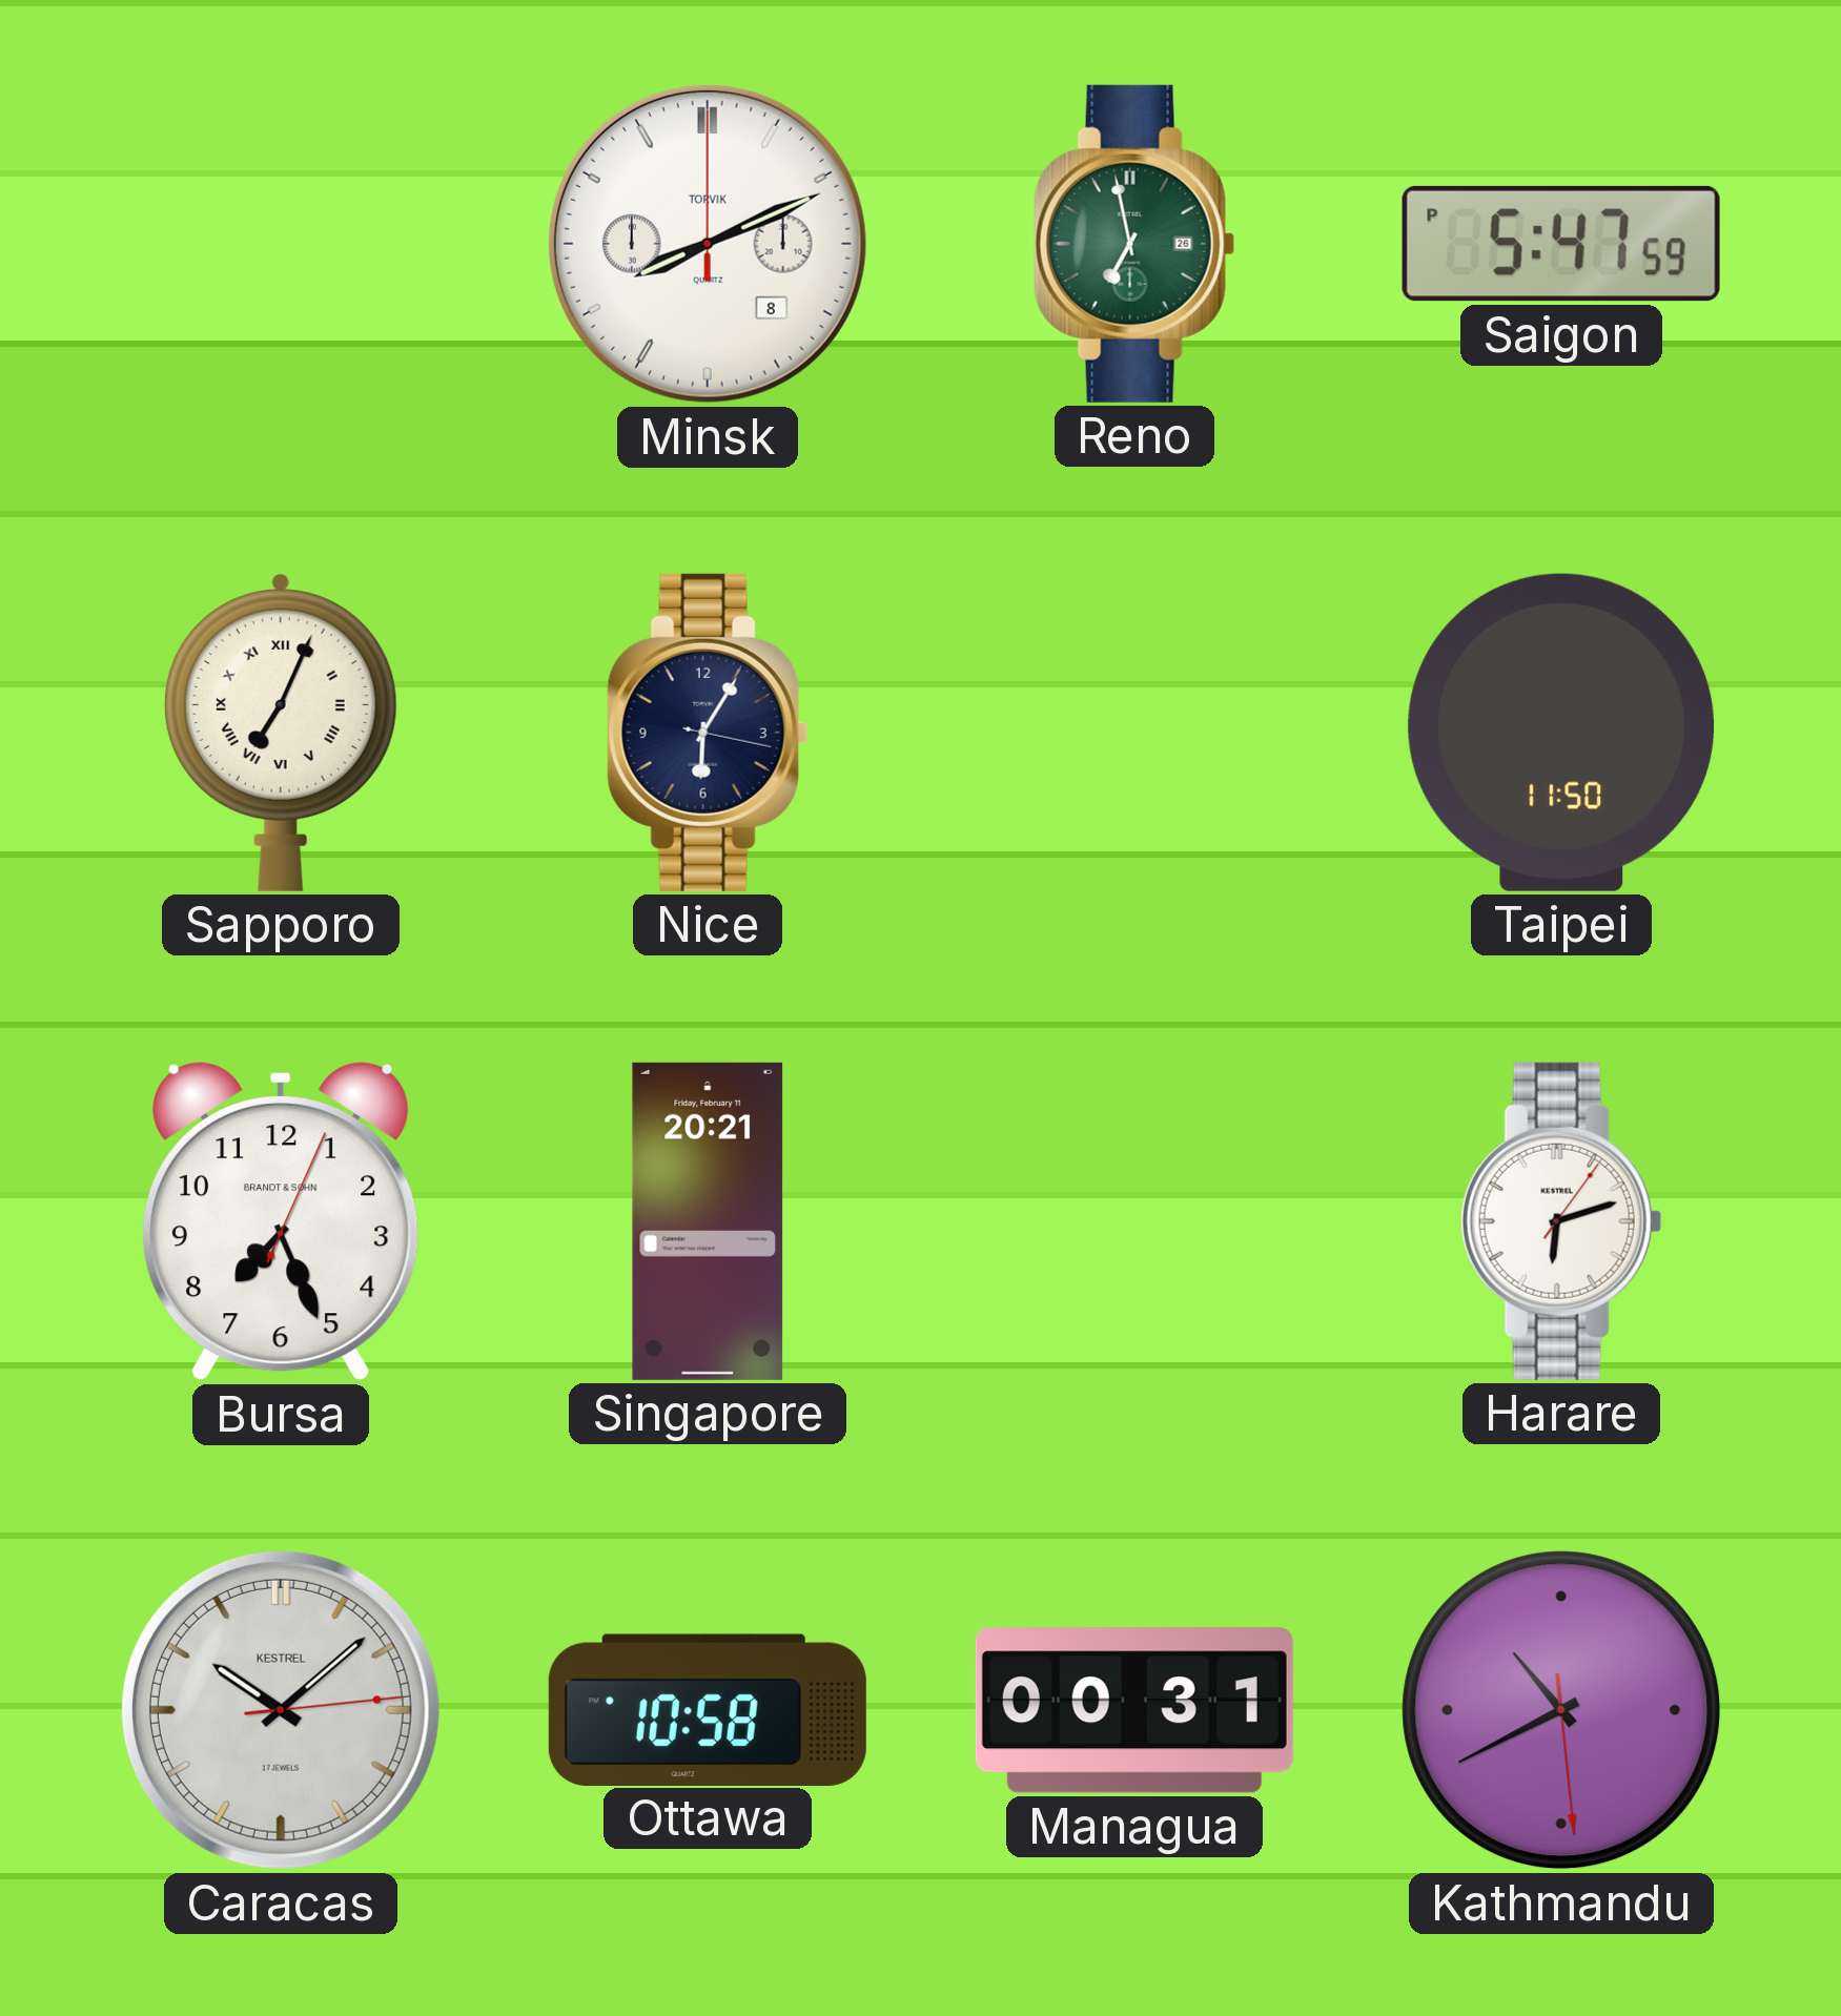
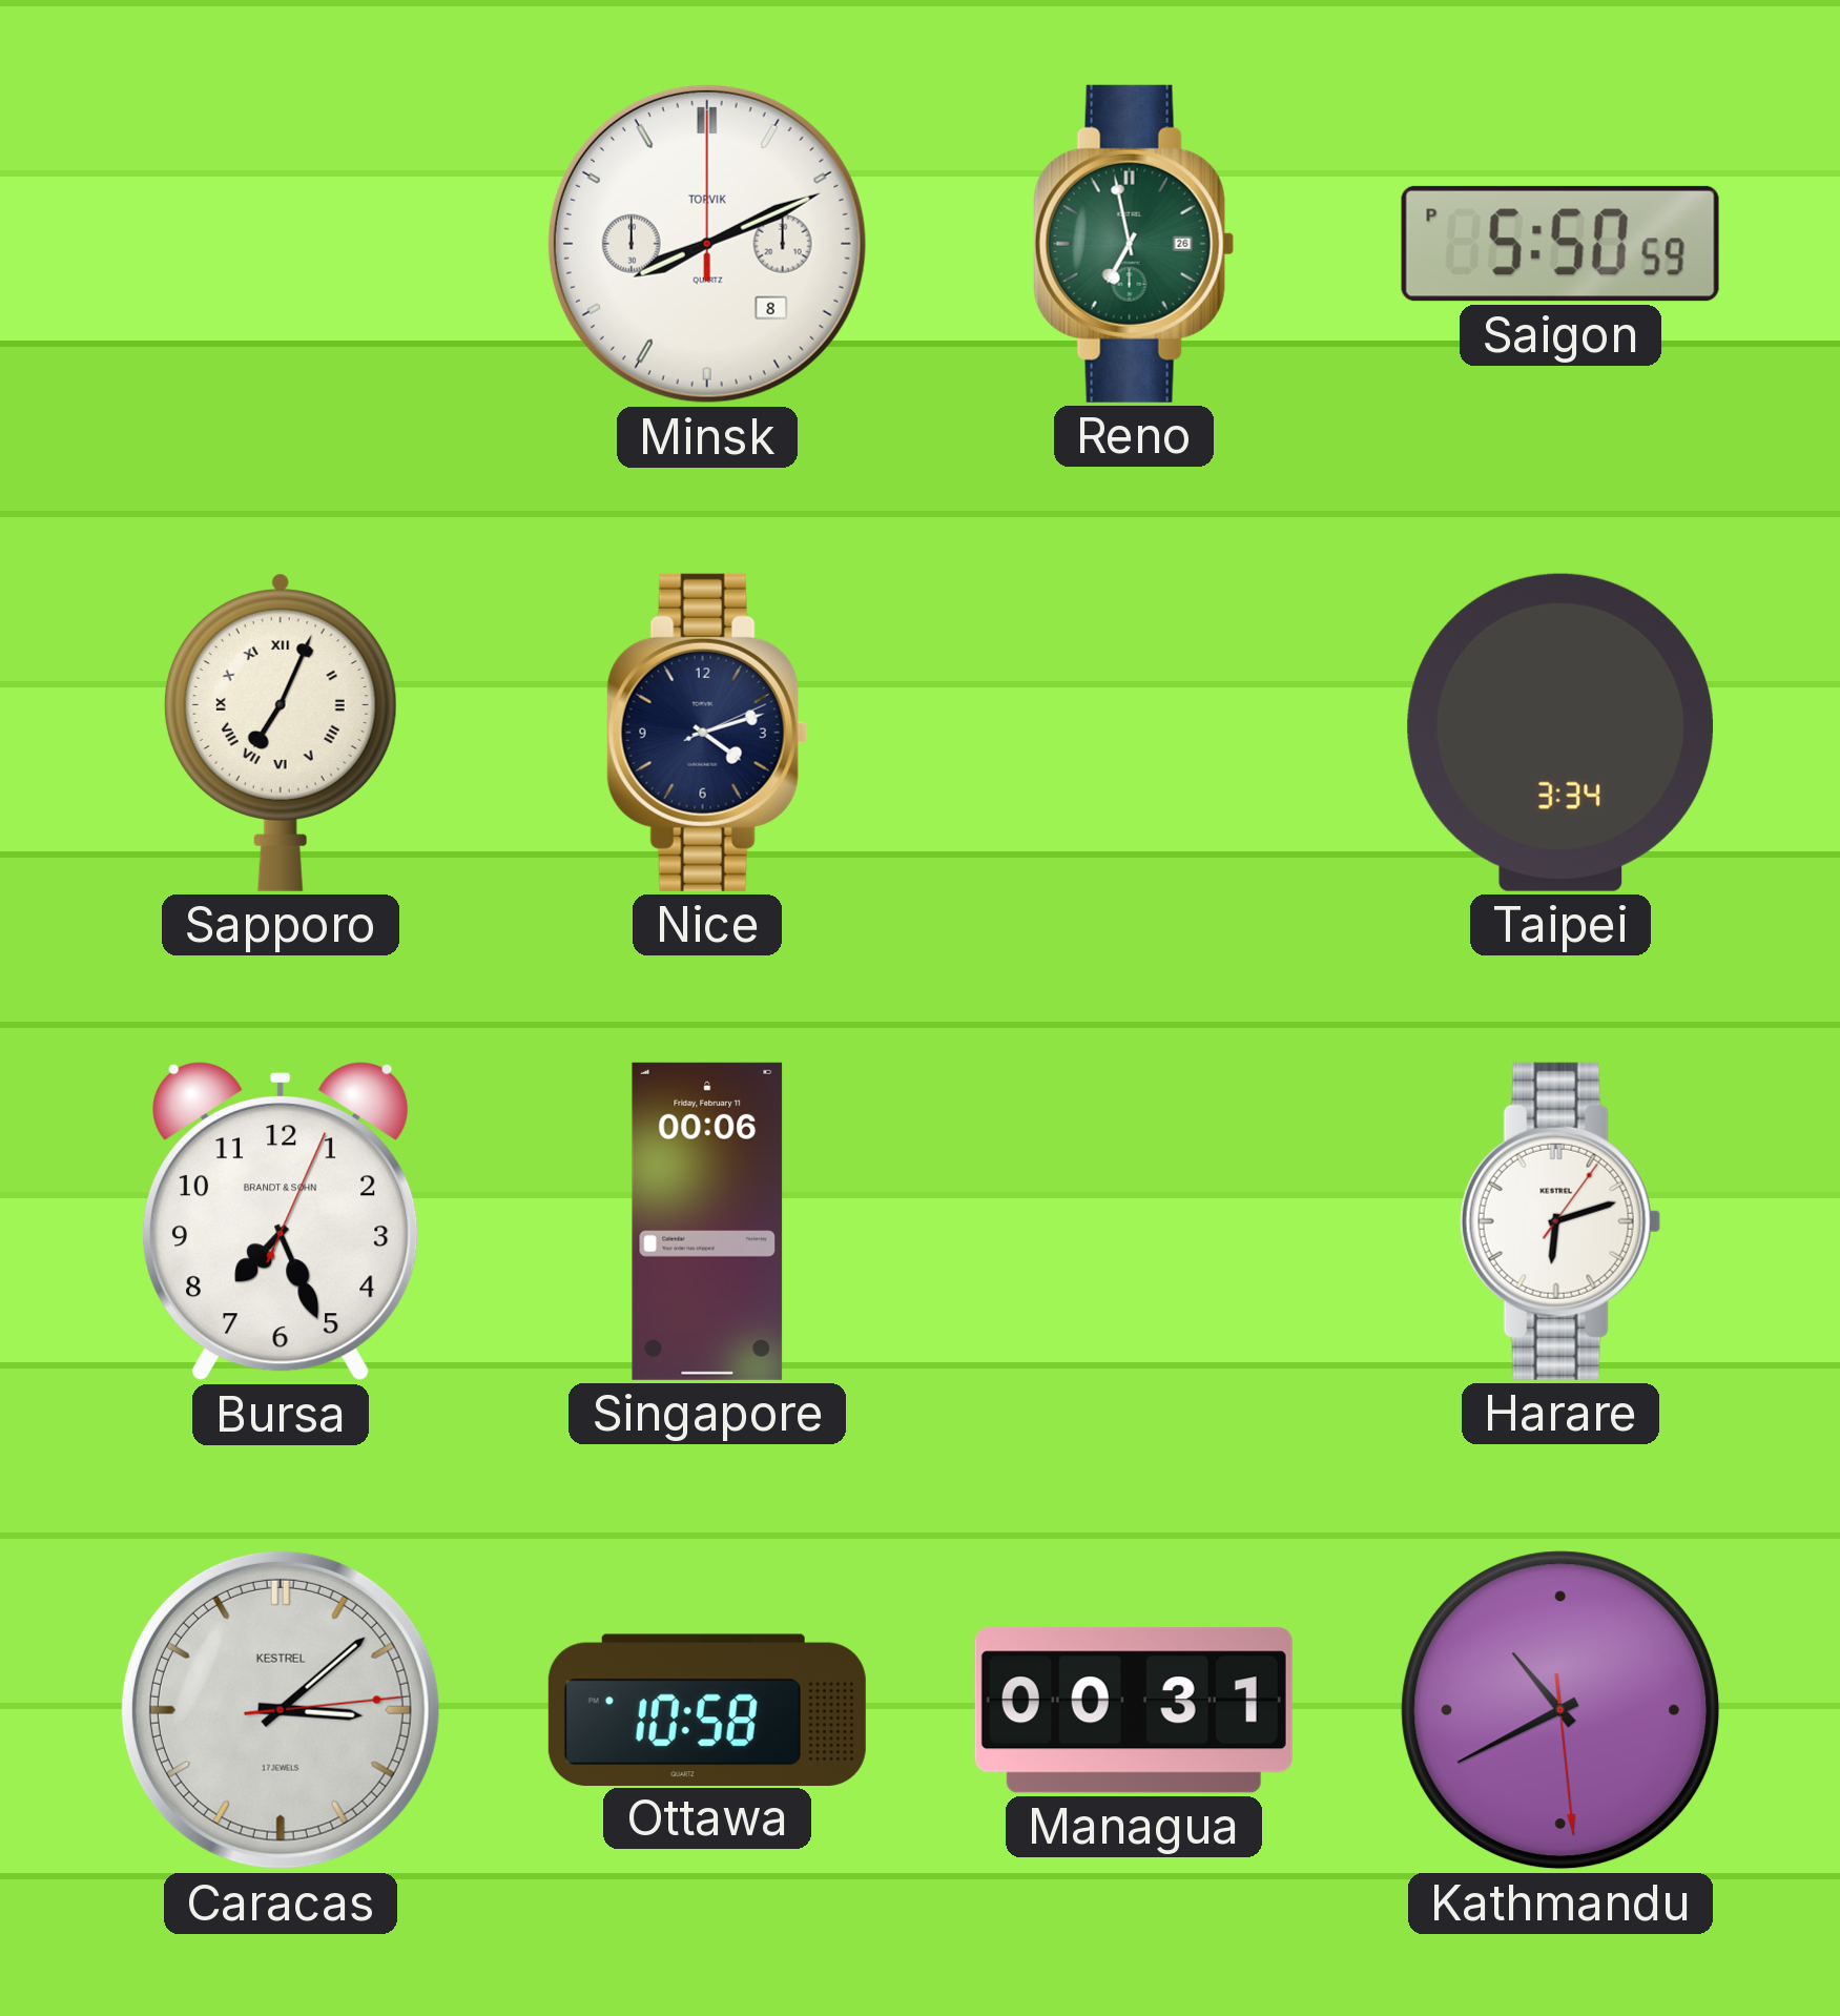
Saigon: 5:47 -> 5:50
Nice: 6:05 -> 4:12
Taipei: 11:50 -> 3:34
Singapore: 20:21 -> 00:06
Caracas: 10:08 -> 3:08
